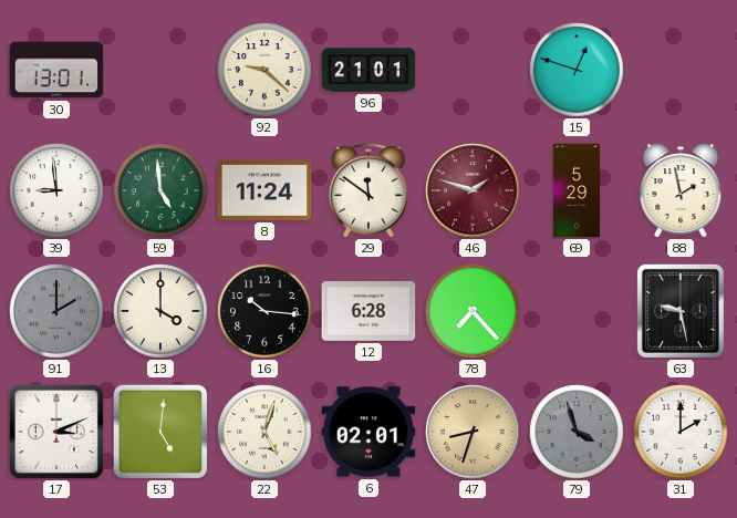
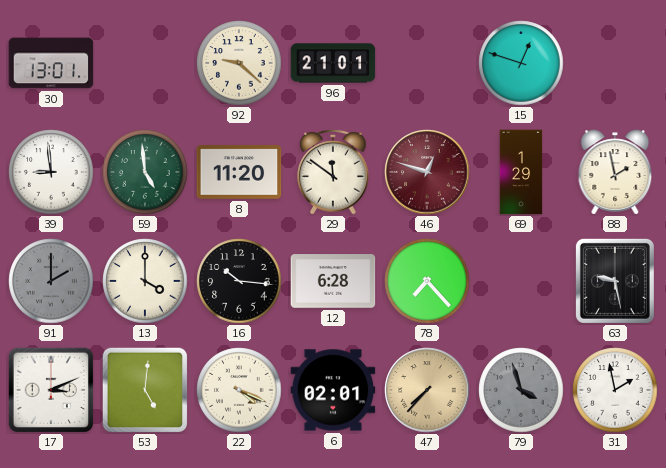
8: 11:24 -> 11:20
46: 1:48 -> 12:48
69: 5:29 -> 1:29
22: 5:03 -> 4:19
47: 8:33 -> 7:37
31: 2:00 -> 1:58
